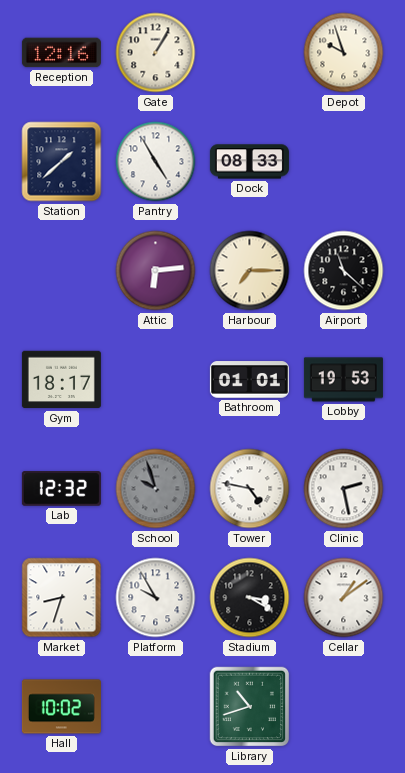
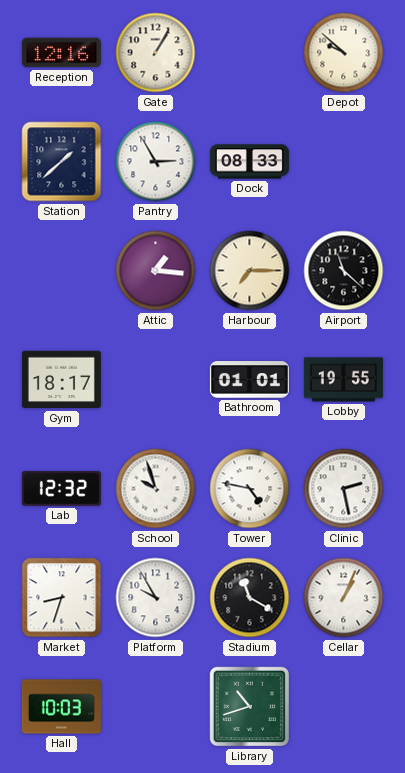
Depot: 9:57 -> 9:52
Pantry: 4:55 -> 2:55
Attic: 6:14 -> 1:16
Lobby: 19:53 -> 19:55
School dial: grey -> white
Stadium: 3:20 -> 11:20
Cellar: 1:09 -> 1:04
Hall: 10:02 -> 10:03
